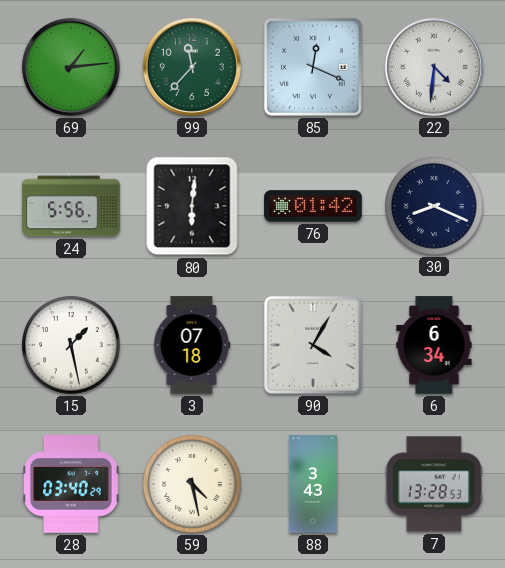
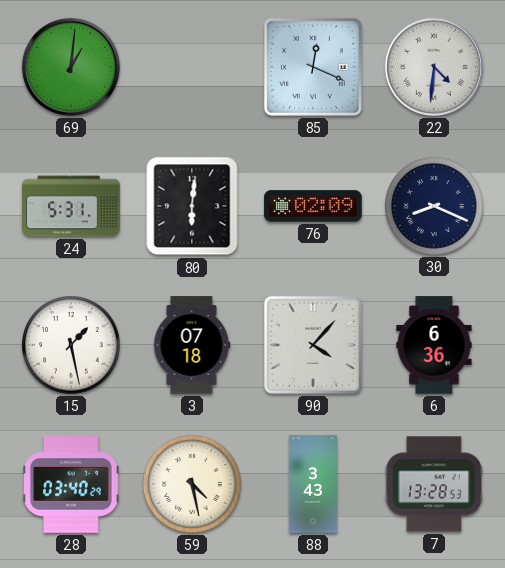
69: 1:14 -> 1:01
99: 11:37 -> none
24: 5:56 -> 5:31
76: 01:42 -> 02:09
90: 4:05 -> 4:07
6: 6:34 -> 6:36
